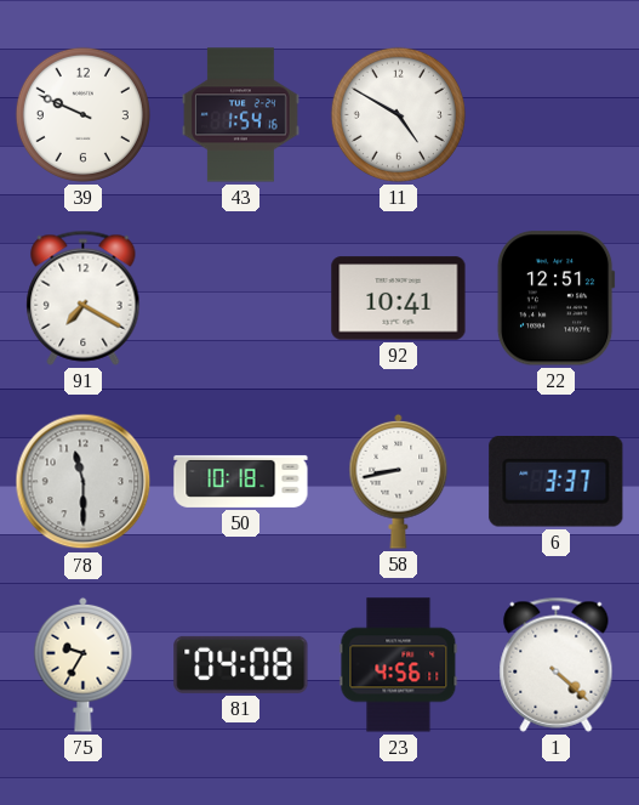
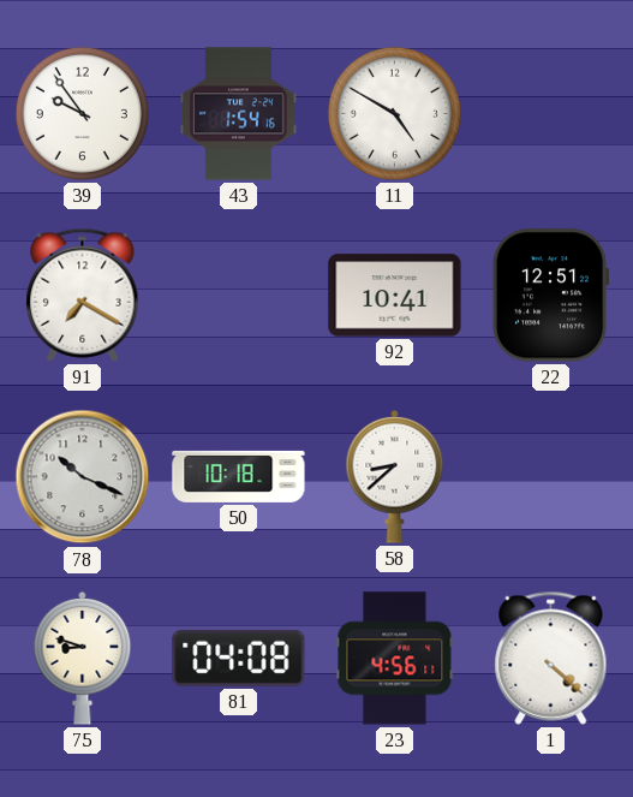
39: 9:49 -> 9:54
78: 11:30 -> 10:19
58: 8:43 -> 8:38
6: 3:37 -> none
75: 9:35 -> 8:48
